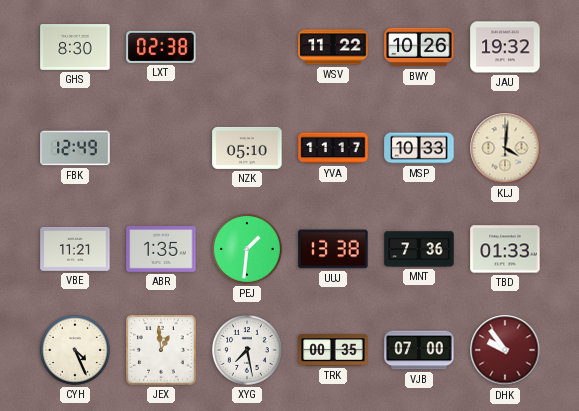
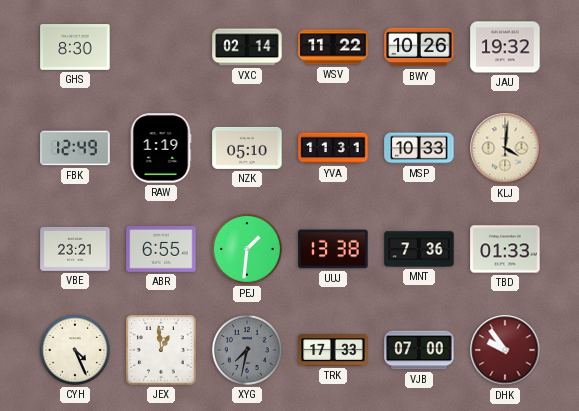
LXT: 02:38 -> none
VXC: none -> 02:14
RAW: none -> 1:19
YVA: 11:17 -> 11:31
VBE: 11:21 -> 23:21
ABR: 1:35 -> 6:55
XYG: 7:28 -> 7:32
XYG dial: white -> grey
TRK: 00:35 -> 17:33
